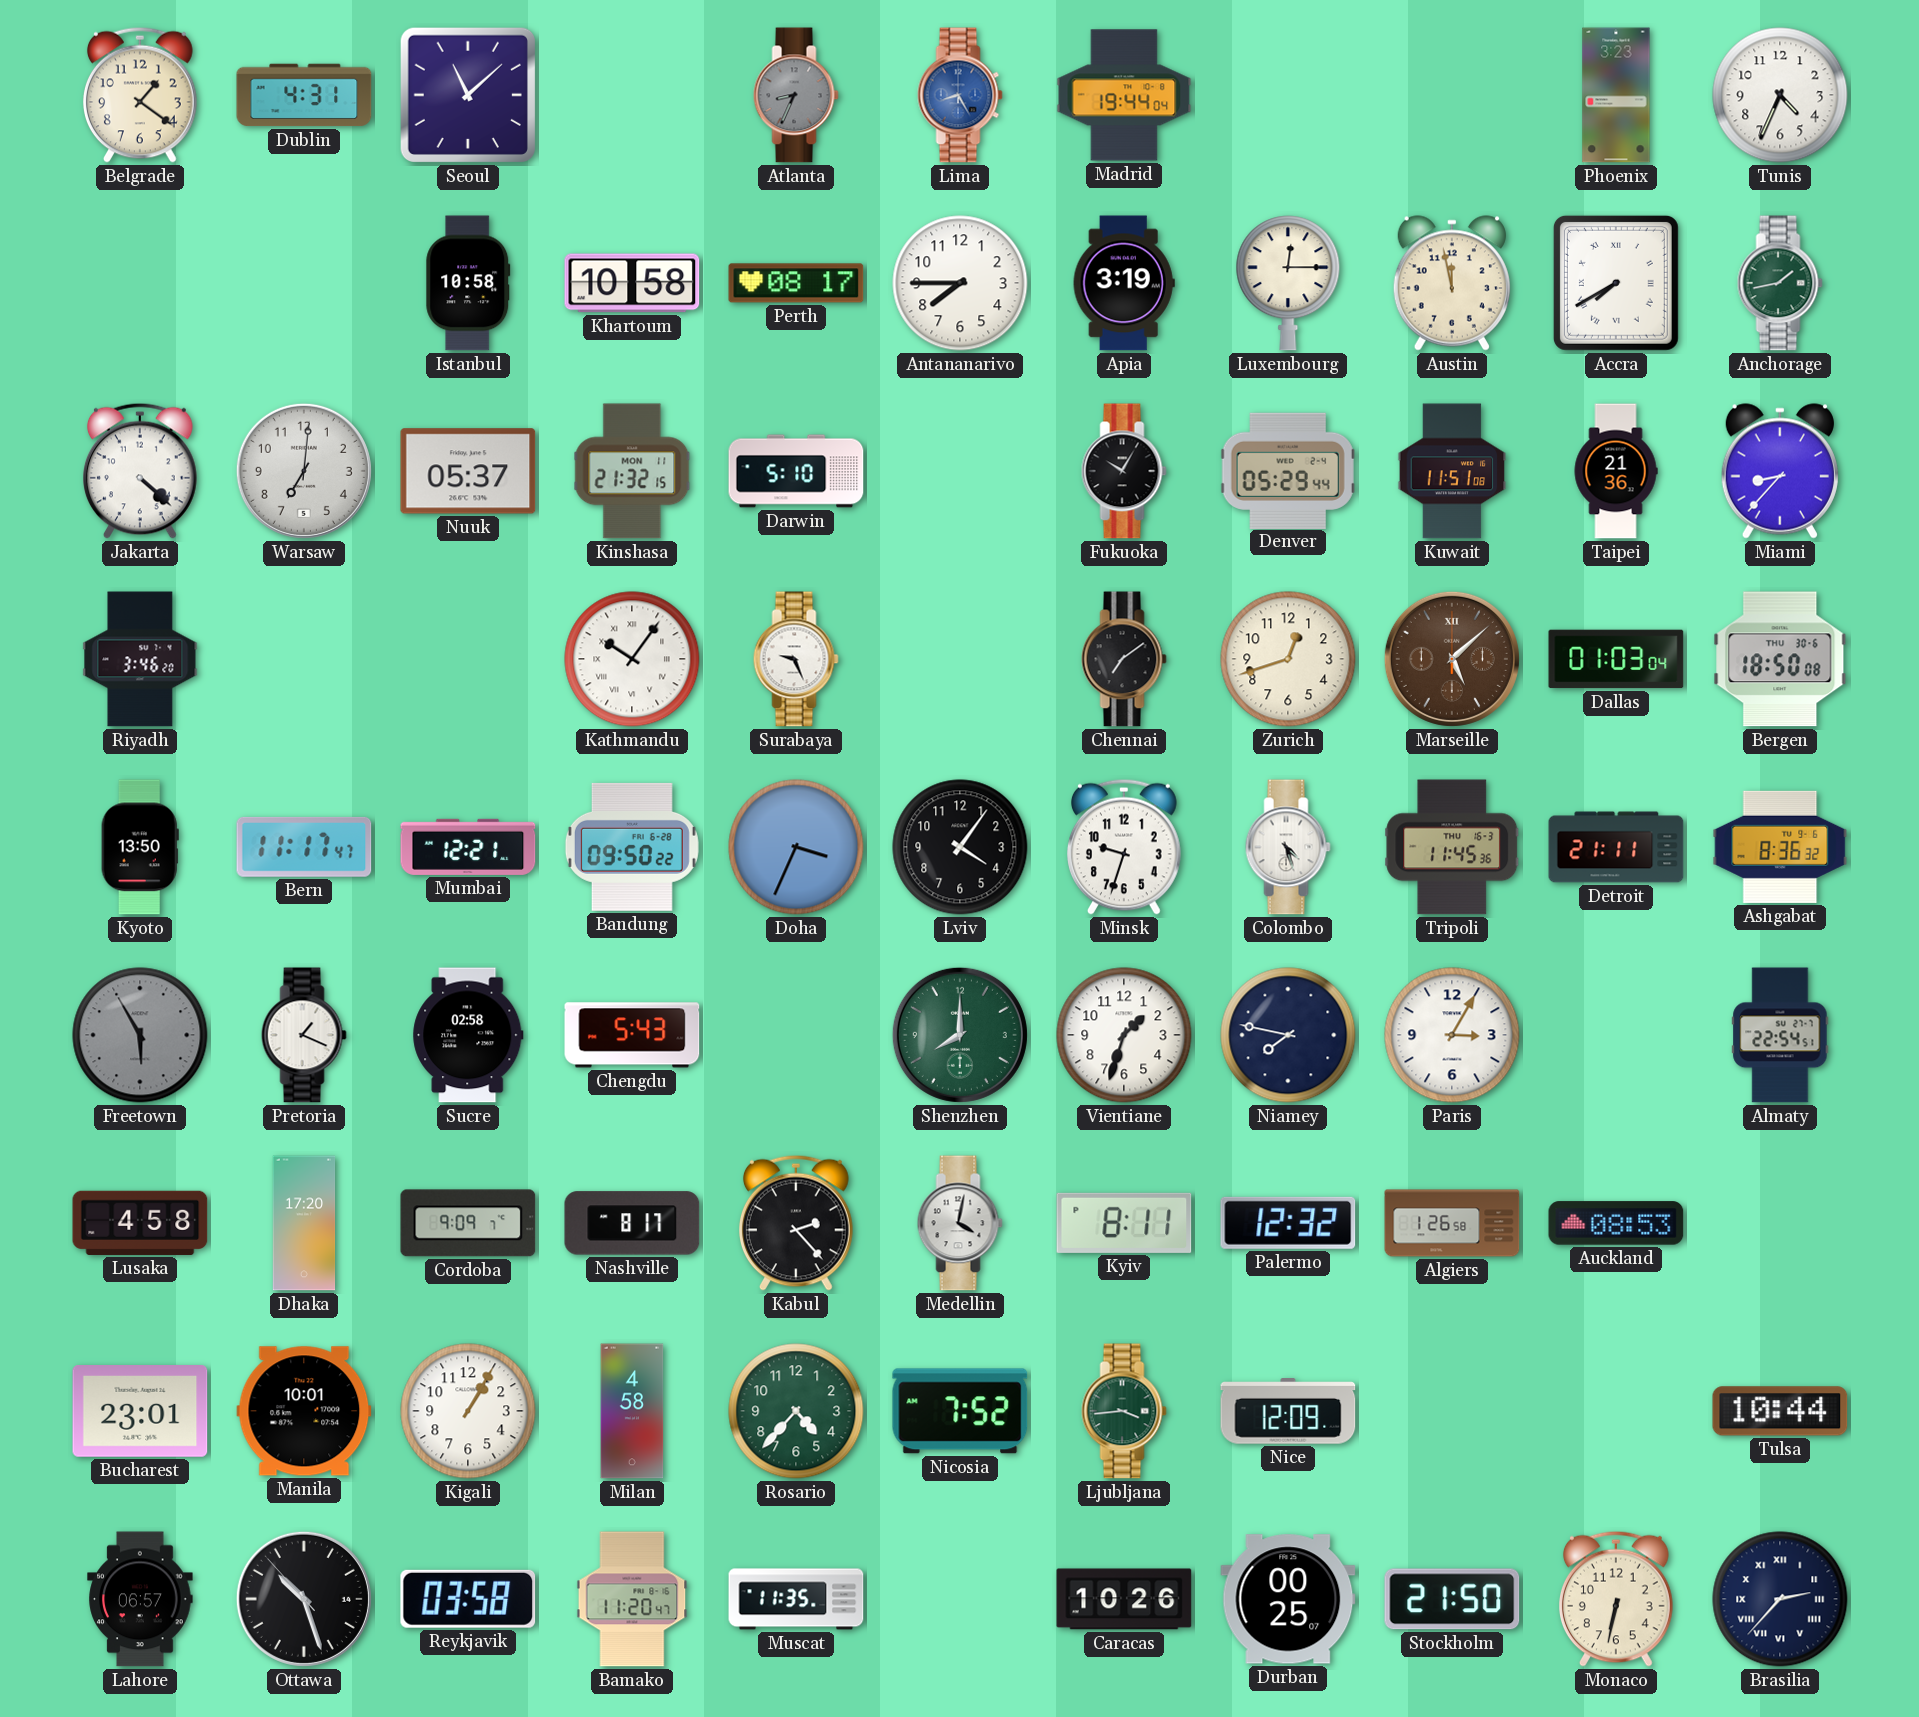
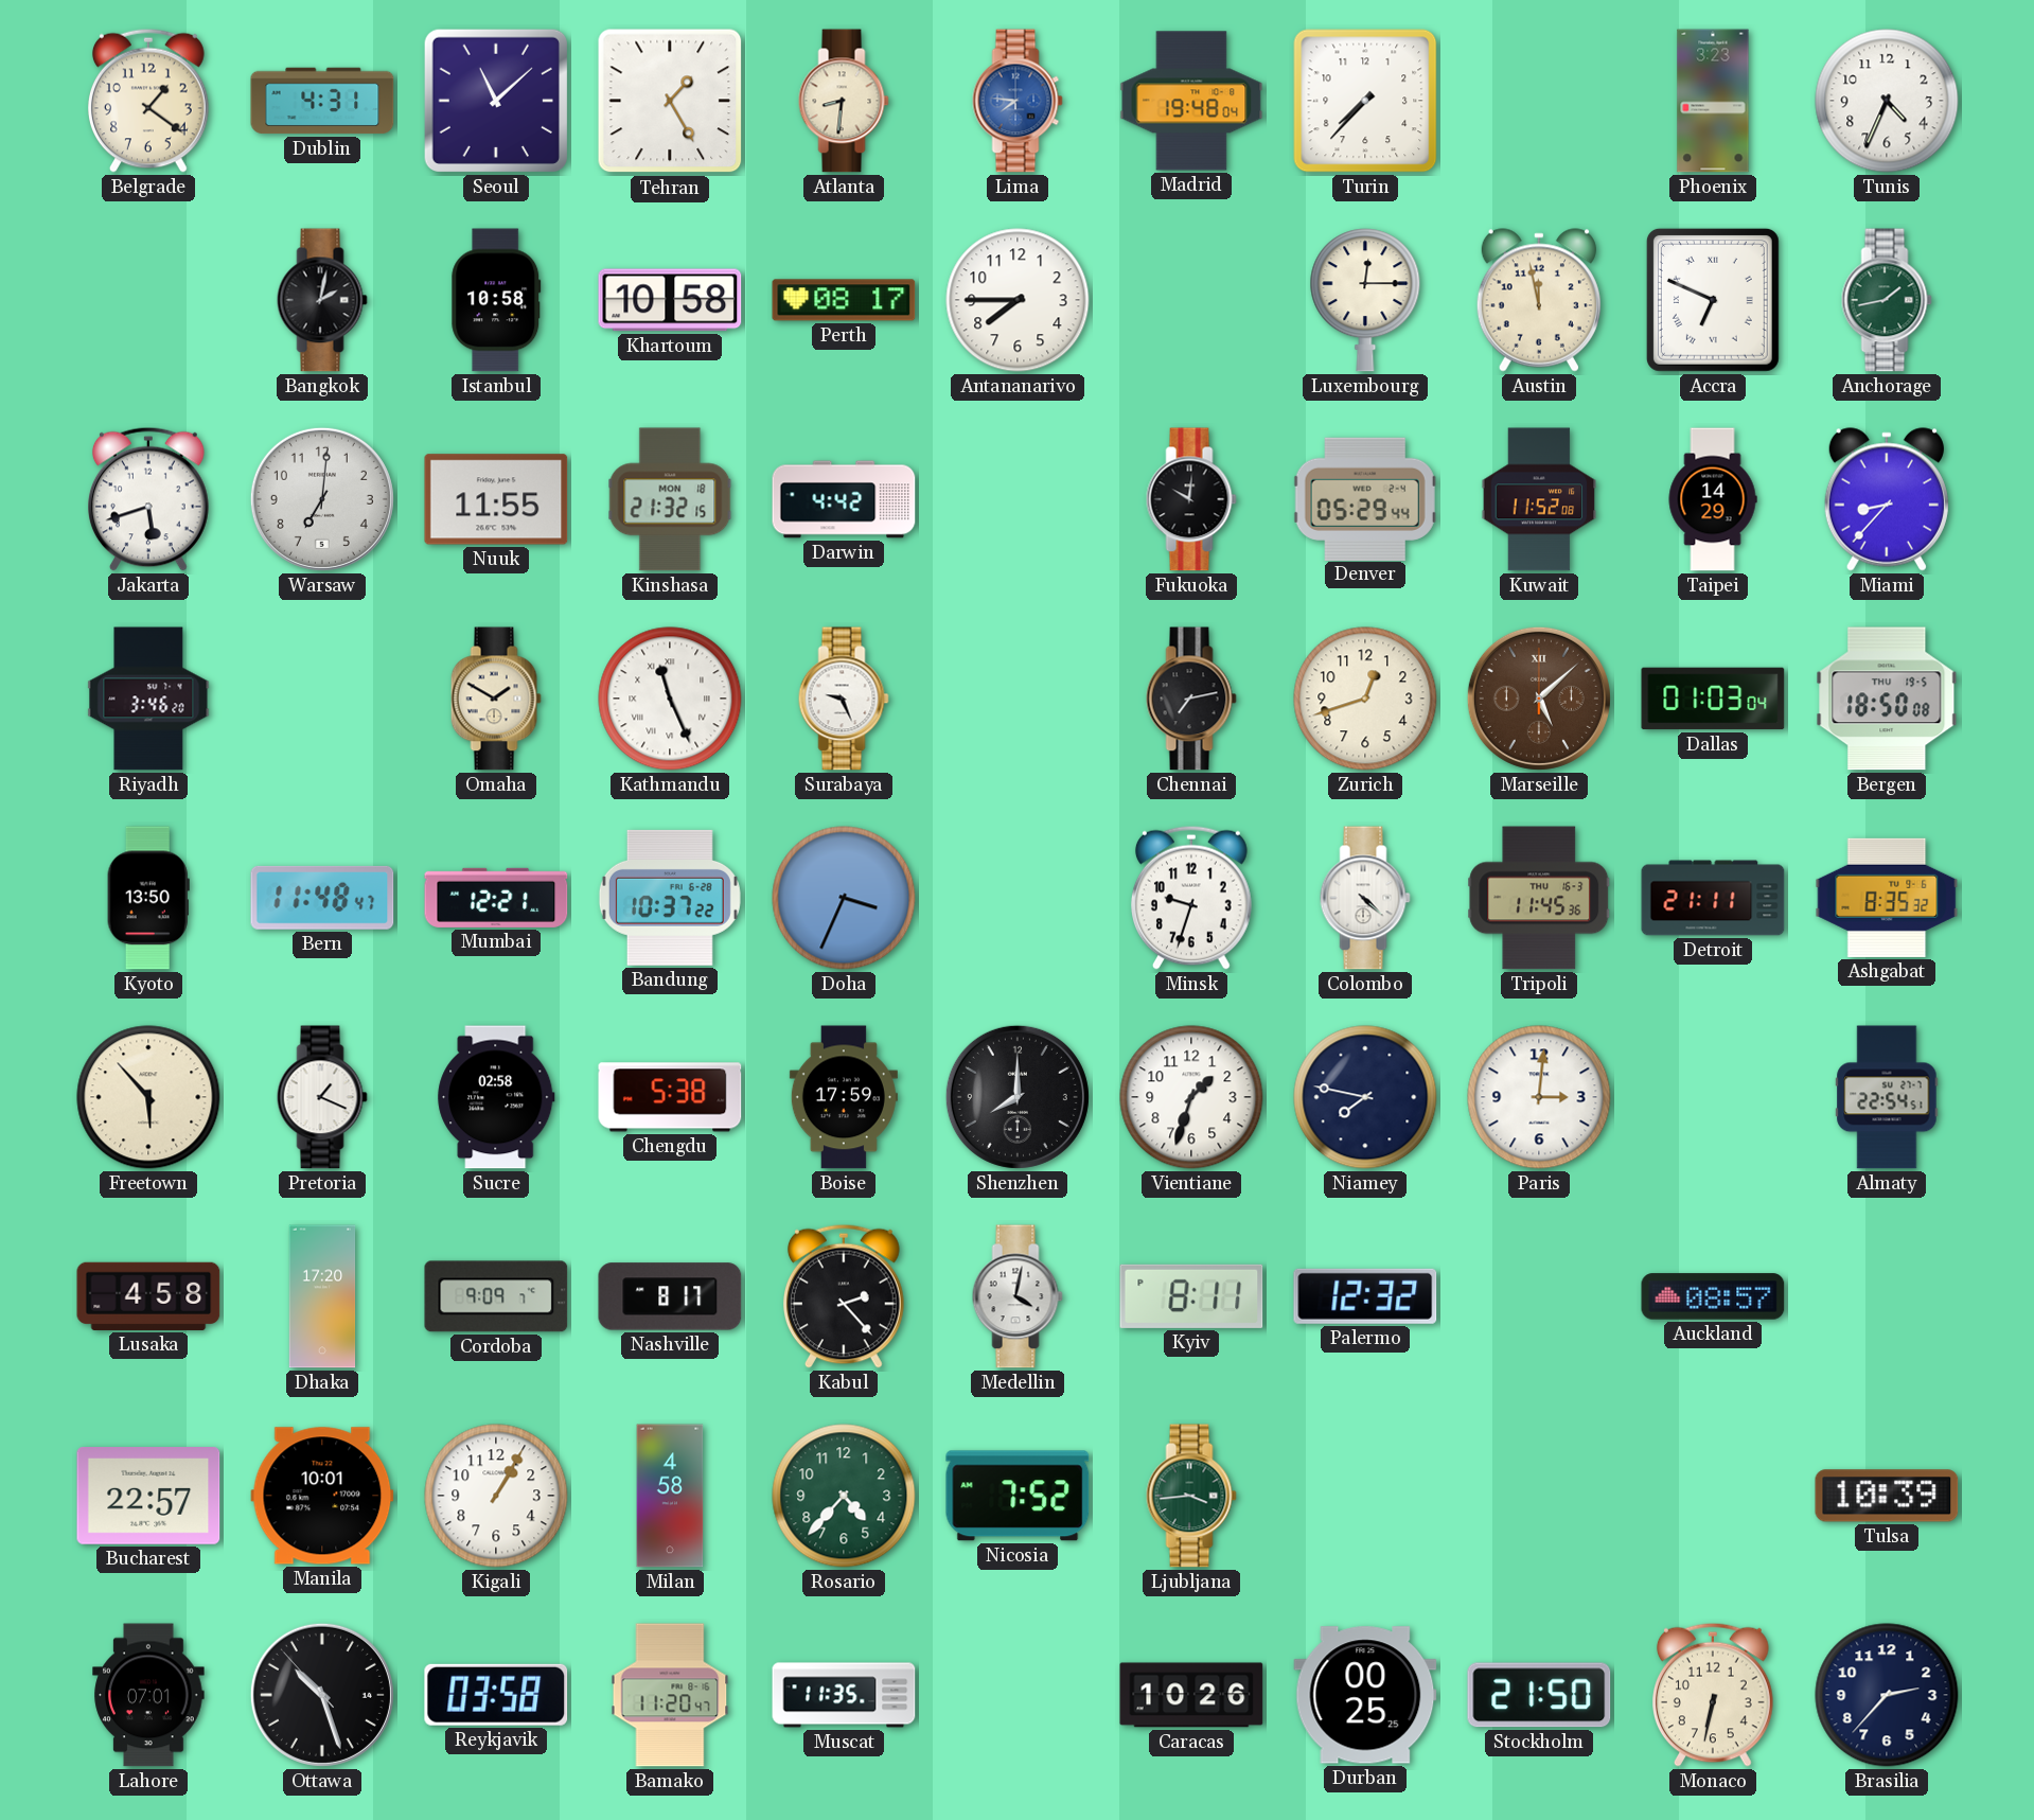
Tehran: none -> 1:25
Atlanta: 8:34 -> 8:31
Atlanta dial: grey -> cream
Lima: 8:25 -> 7:46
Madrid: 19:44 -> 19:48
Turin: none -> 7:37
Bangkok: none -> 2:02
Apia: 3:19 -> none
Accra: 7:40 -> 6:49
Jakarta: 4:22 -> 5:42
Nuuk: 05:37 -> 11:55
Kinshasa date: MON 11 -> MON 18
Darwin: 5:10 -> 4:42
Fukuoka: 10:05 -> 10:01
Kuwait: 11:51 -> 11:52
Taipei: 21:36 -> 14:29
Omaha: none -> 1:50
Kathmandu: 10:06 -> 11:26
Chennai: 7:09 -> 7:13
Bergen date: THU 30-6 -> THU 19-5
Bern: 11:17 -> 11:48
Bandung: 09:50 -> 10:37
Lviv: 4:06 -> none
Colombo: 4:27 -> 4:22
Ashgabat: 8:36 -> 8:35
Freetown: 5:55 -> 5:53
Freetown dial: grey -> cream
Chengdu: 5:43 -> 5:38
Boise: none -> 17:59
Shenzhen dial: green -> black
Paris: 3:05 -> 3:01
Algiers: 1:26 -> none
Auckland: 08:53 -> 08:57
Bucharest: 23:01 -> 22:57
Nice: 12:09 -> none
Tulsa: 10:44 -> 10:39
Lahore: 06:57 -> 07:01
Durban: 00:25:07 -> 00:25:25
Brasilia numerals: Roman -> Arabic
